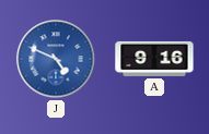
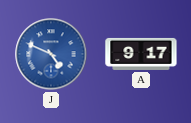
A: 9:16 -> 9:17
